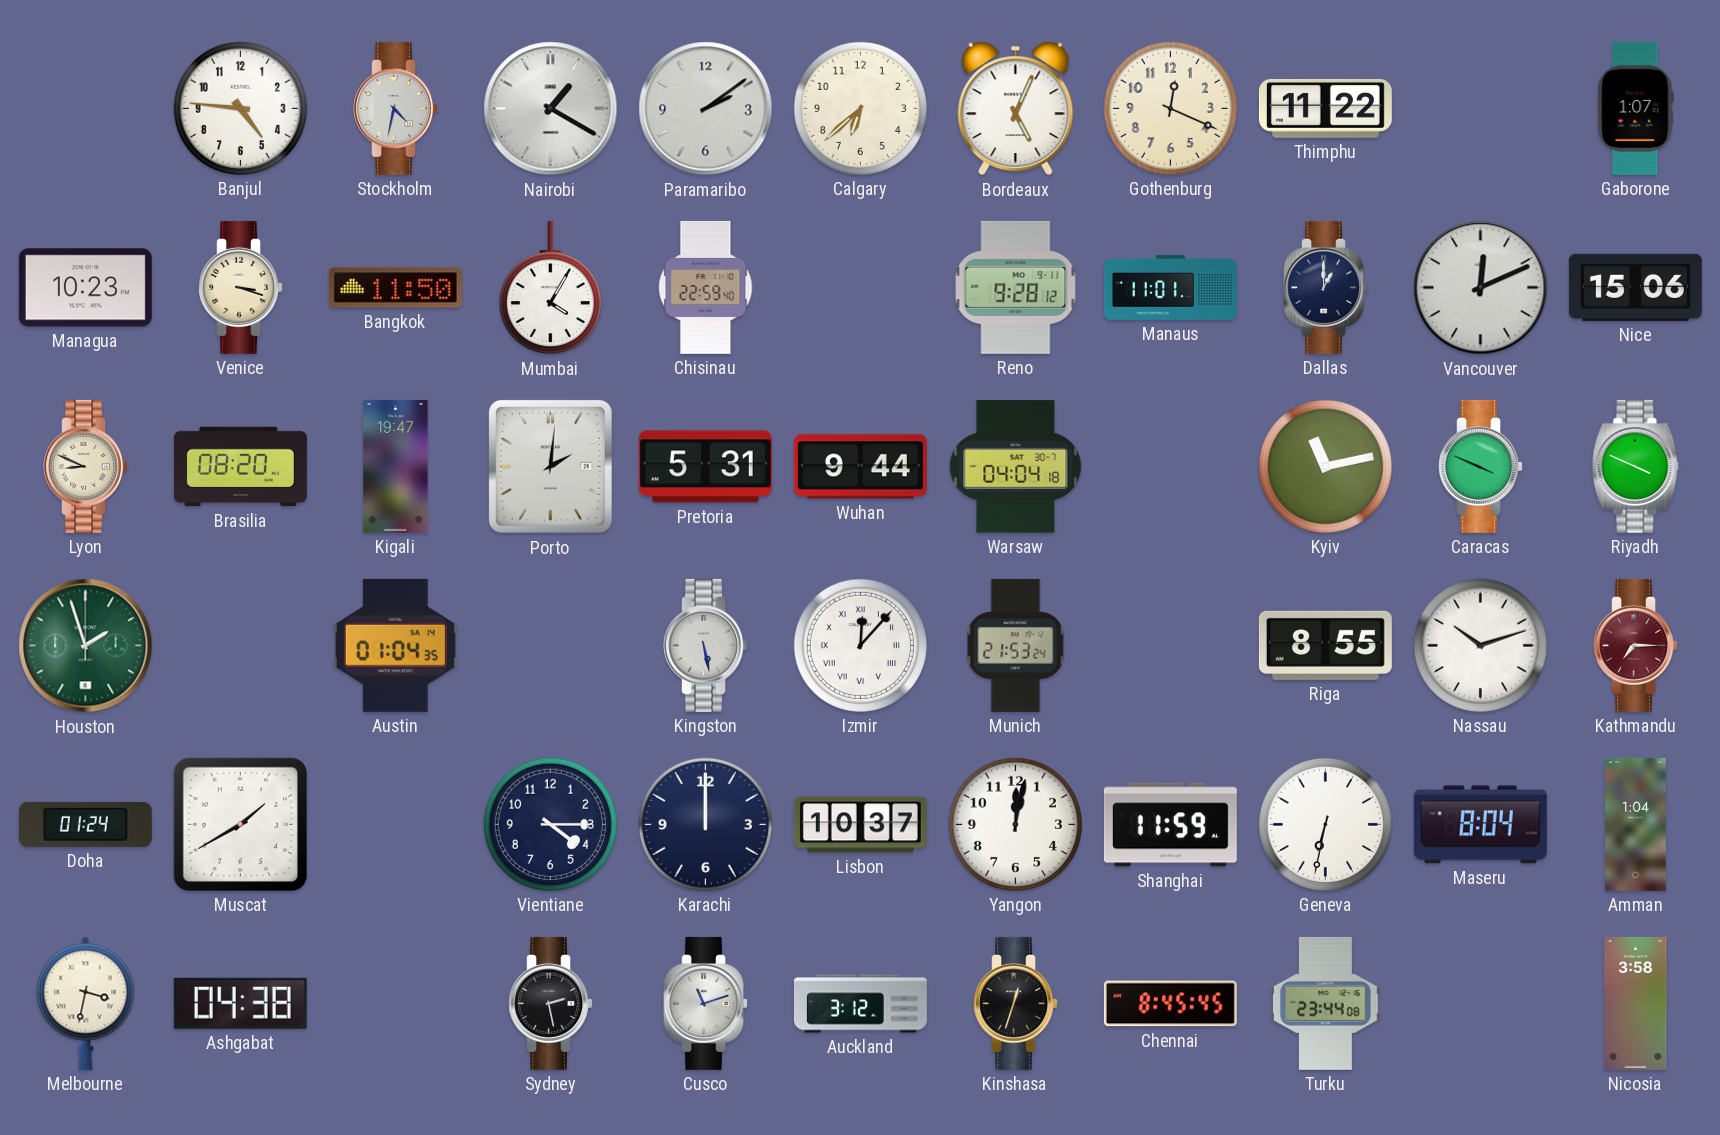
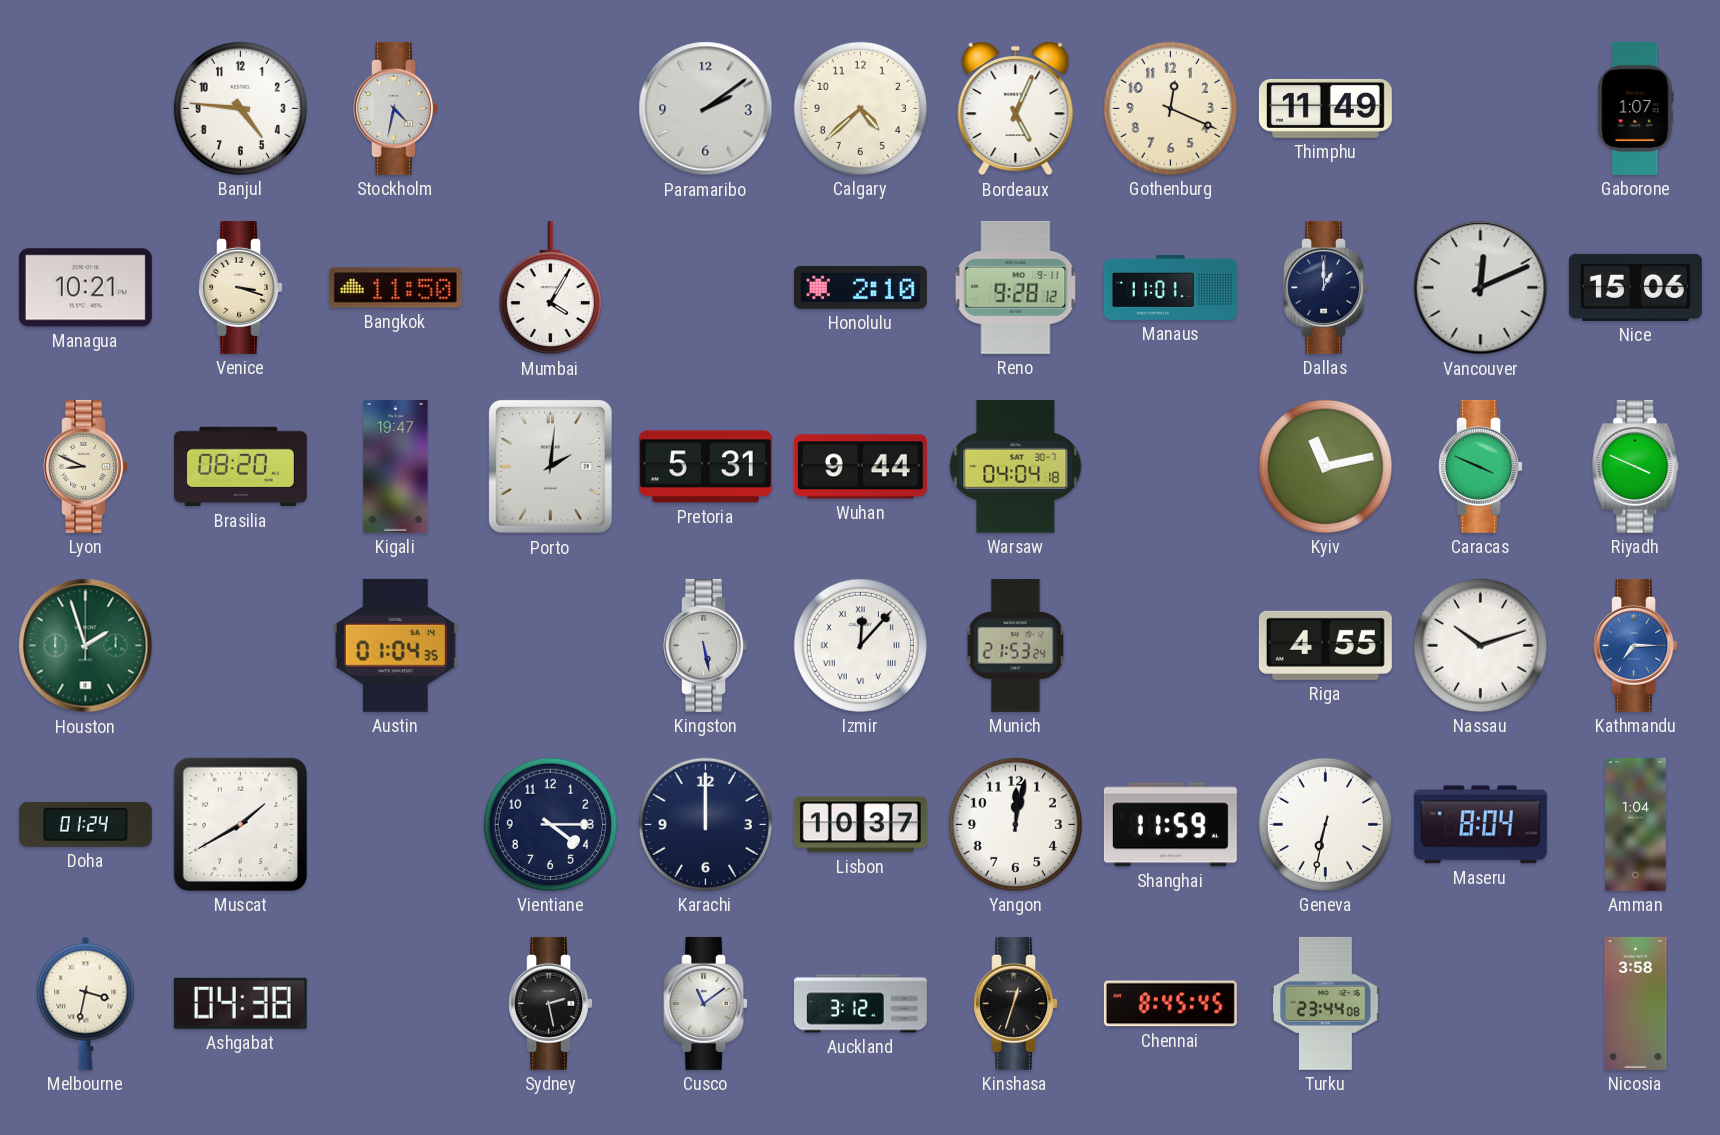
Nairobi: 1:20 -> none
Calgary: 6:38 -> 4:38
Thimphu: 11:22 -> 11:49
Managua: 10:23 -> 10:21
Chisinau: 22:59 -> none
Honolulu: none -> 2:10
Riga: 8:55 -> 4:55
Kathmandu dial: burgundy -> blue
Cusco: 11:12 -> 11:09
